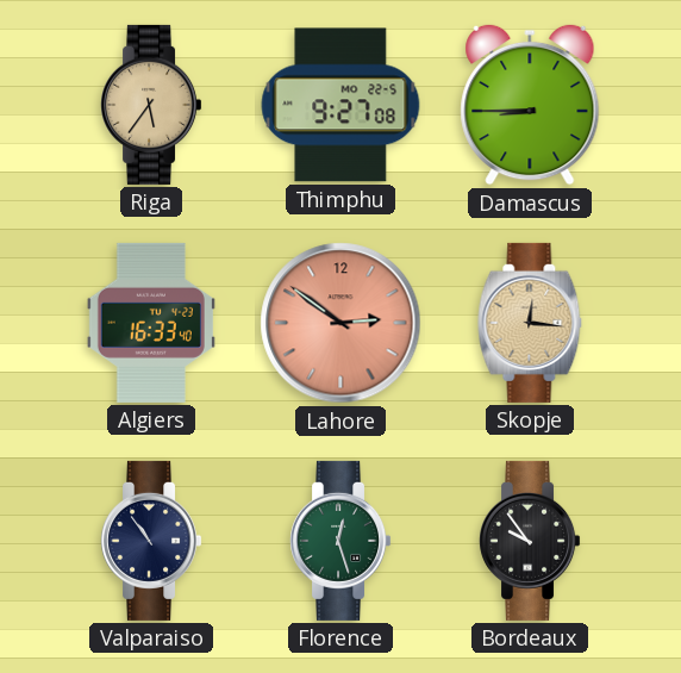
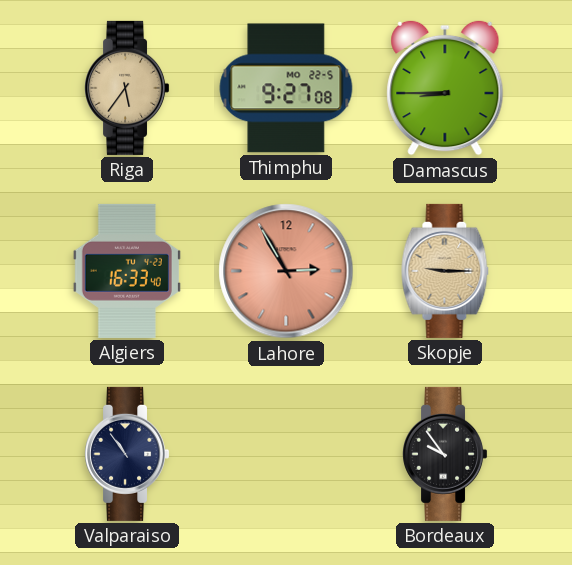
Lahore: 2:51 -> 2:55
Skopje: 12:16 -> 9:15
Florence: 12:27 -> none
